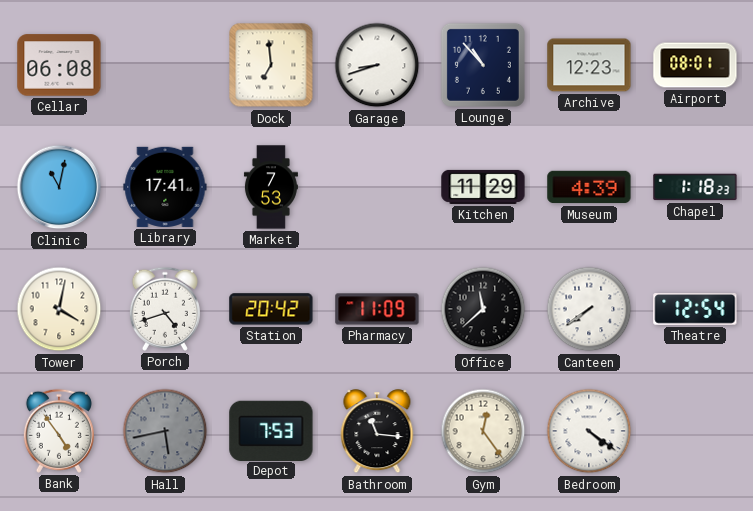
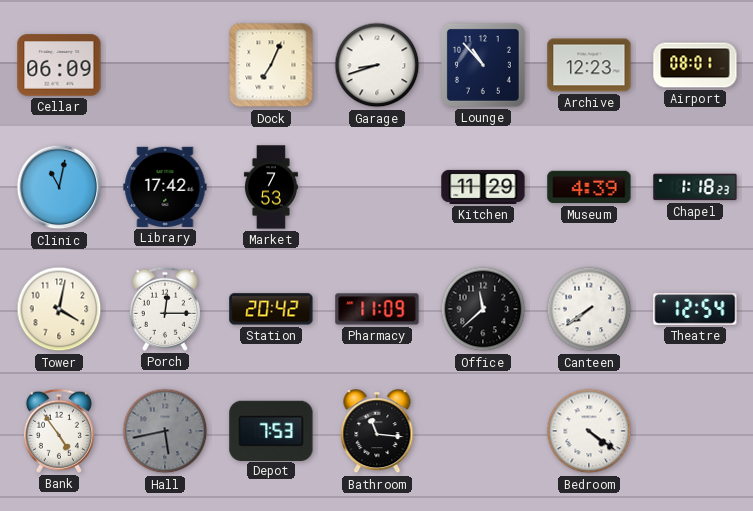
Cellar: 06:08 -> 06:09
Dock: 6:59 -> 7:04
Library: 17:41 -> 17:42
Porch: 4:42 -> 12:15
Gym: 12:24 -> none
